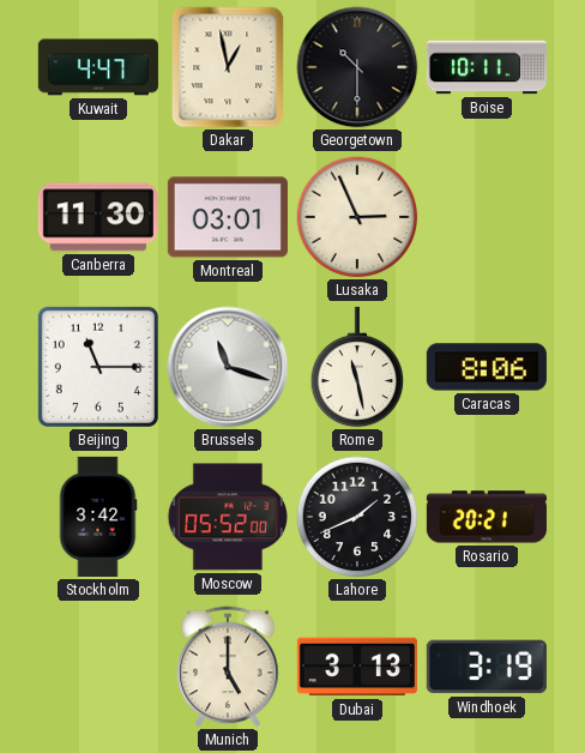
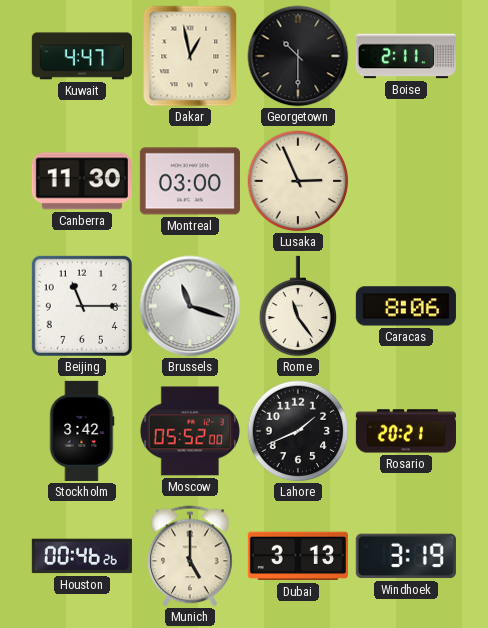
Boise: 10:11 -> 2:11
Montreal: 03:01 -> 03:00
Rome: 11:28 -> 11:24
Houston: none -> 00:46
